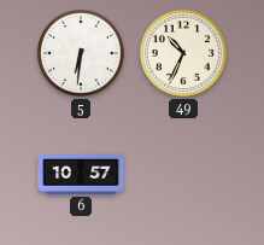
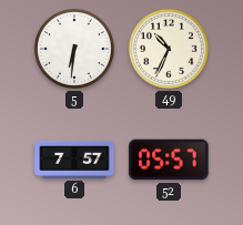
6: 10:57 -> 7:57
52: none -> 05:57
